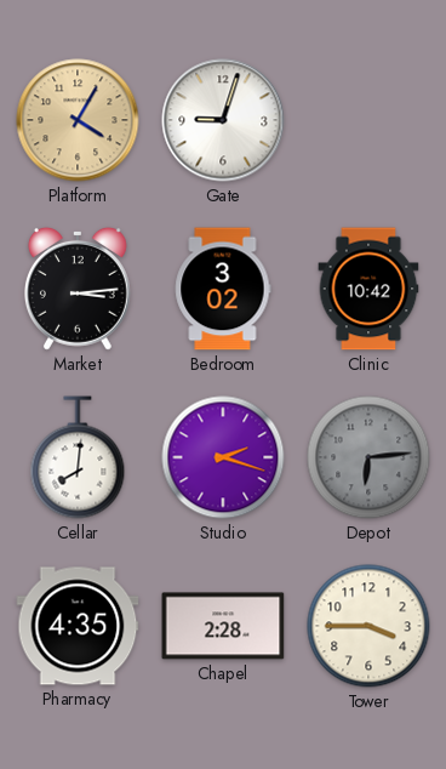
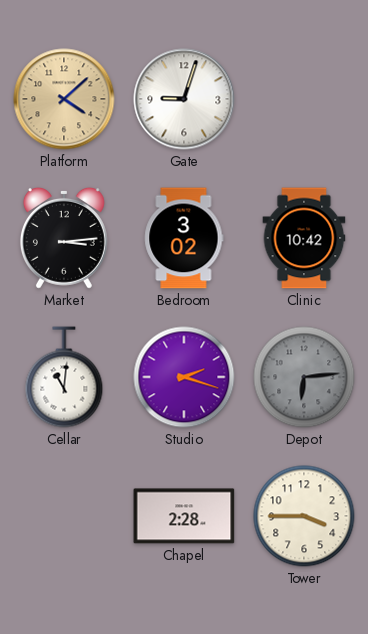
Platform: 4:05 -> 4:08
Cellar: 8:01 -> 11:01
Pharmacy: 4:35 -> none
